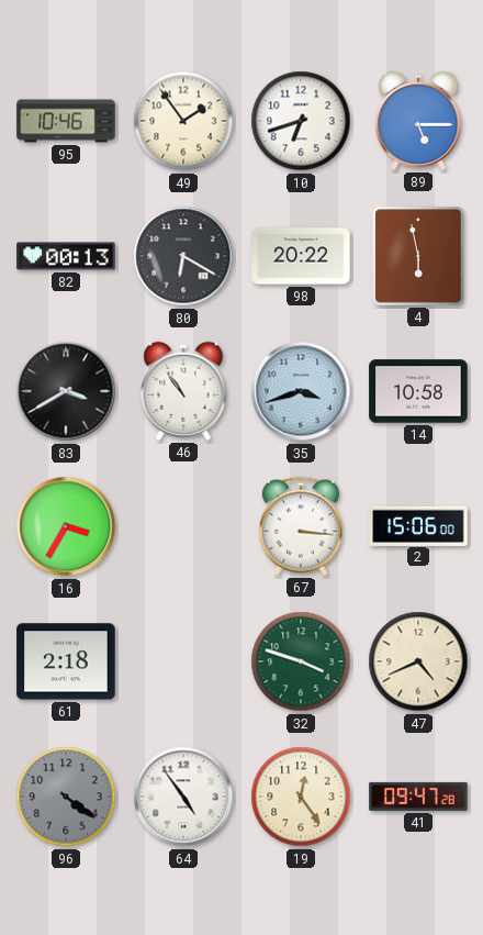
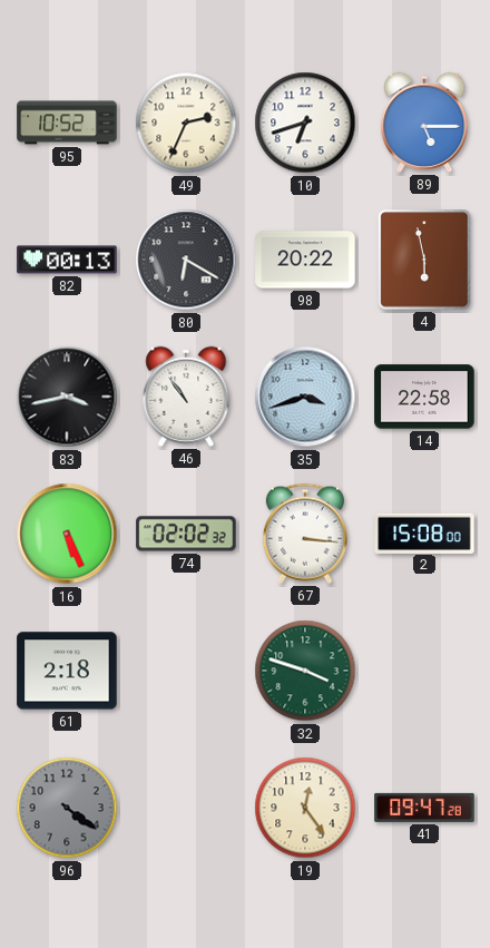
95: 10:46 -> 10:52
49: 1:54 -> 2:34
83: 3:40 -> 3:43
14: 10:58 -> 22:58
16: 3:35 -> 5:26
74: none -> 02:02
2: 15:06 -> 15:08
47: 4:41 -> none
64: 4:54 -> none
